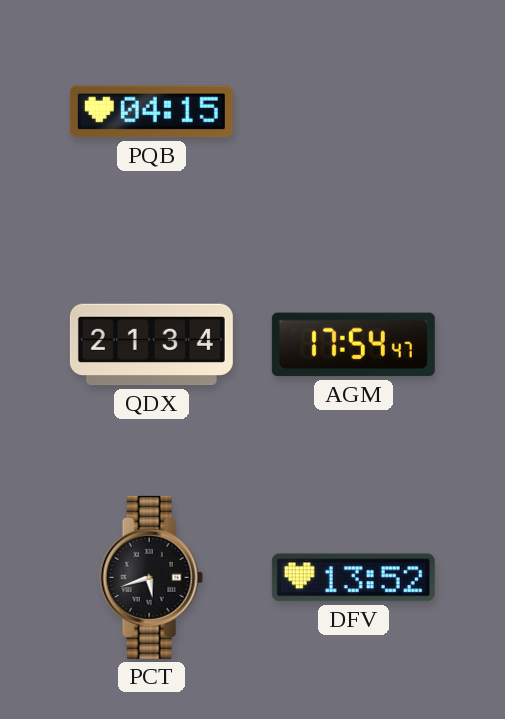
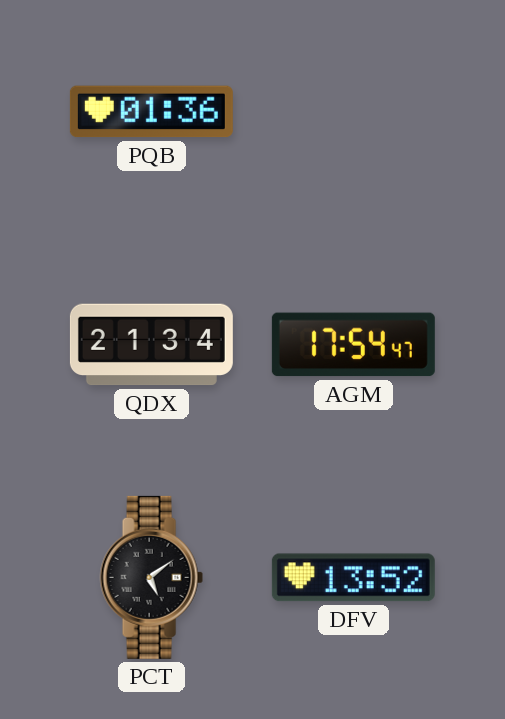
PQB: 04:15 -> 01:36
PCT: 5:42 -> 5:09
